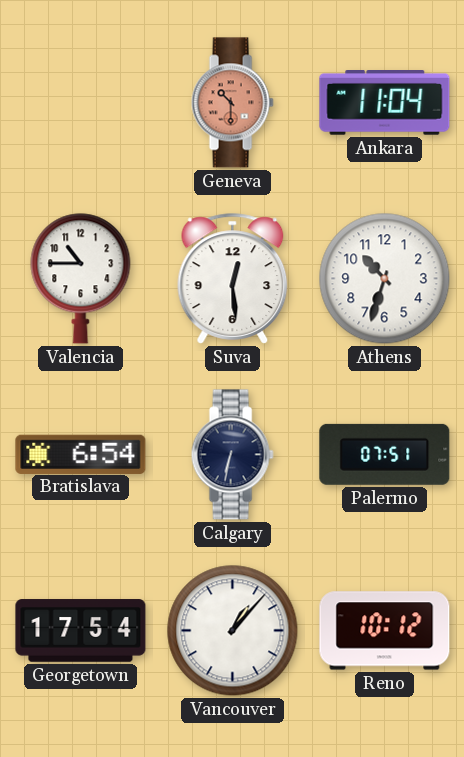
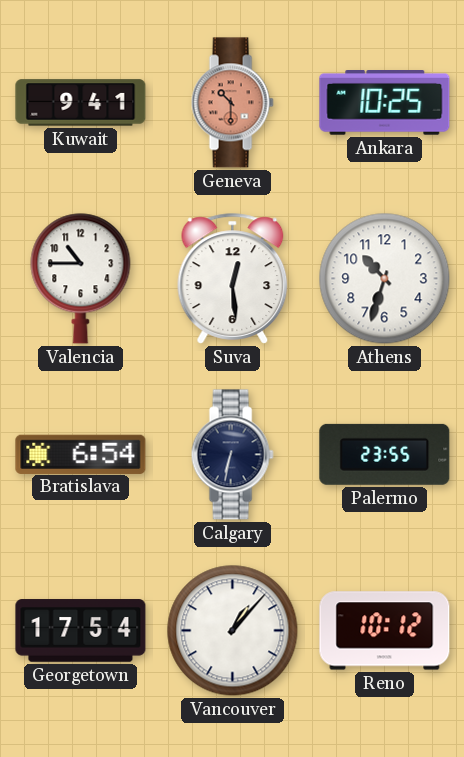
Kuwait: none -> 9:41
Ankara: 11:04 -> 10:25
Palermo: 07:51 -> 23:55
